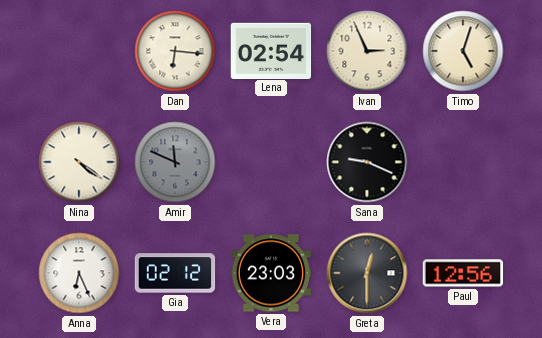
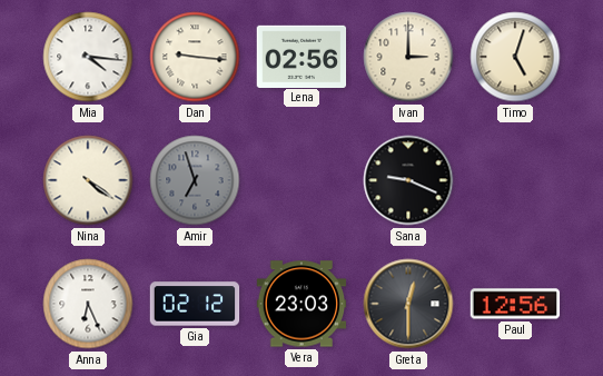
Mia: none -> 4:16
Dan: 6:16 -> 9:16
Lena: 02:54 -> 02:56
Ivan: 2:56 -> 3:00
Amir: 11:49 -> 6:57
